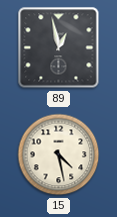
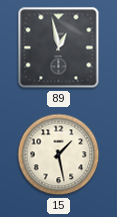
15: 4:28 -> 1:28
